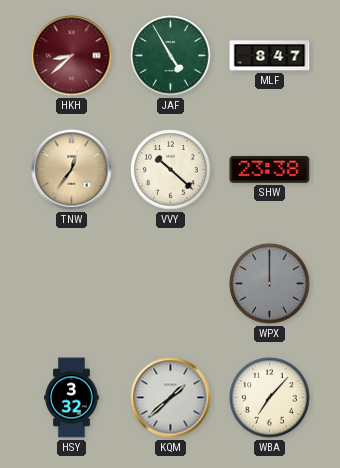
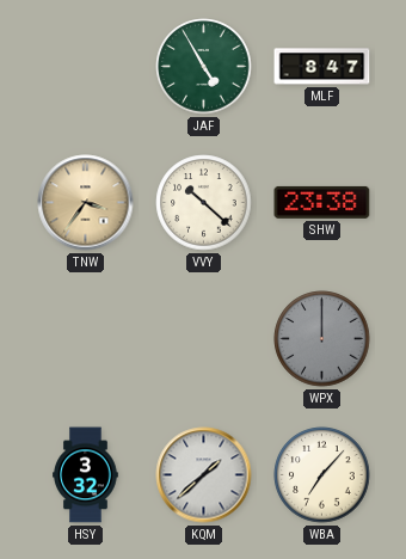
HKH: 8:38 -> none
TNW: 12:36 -> 3:36
